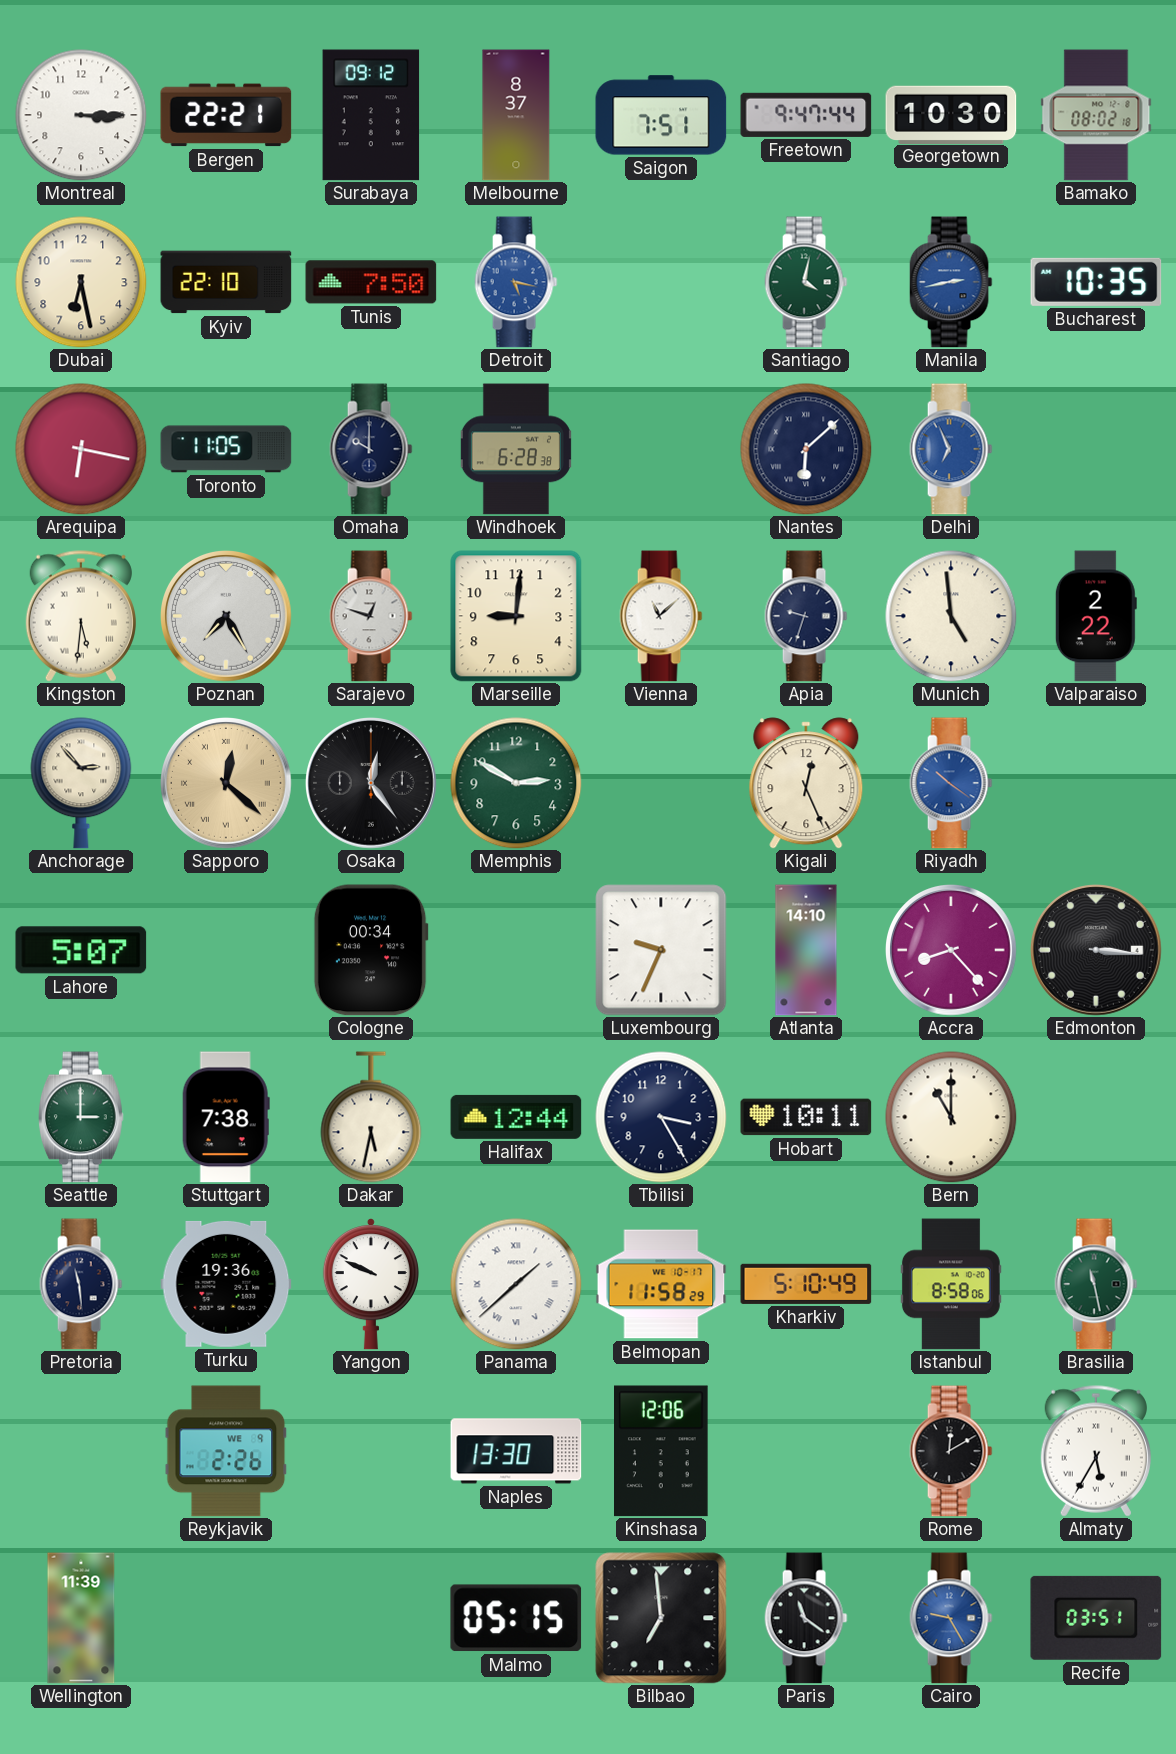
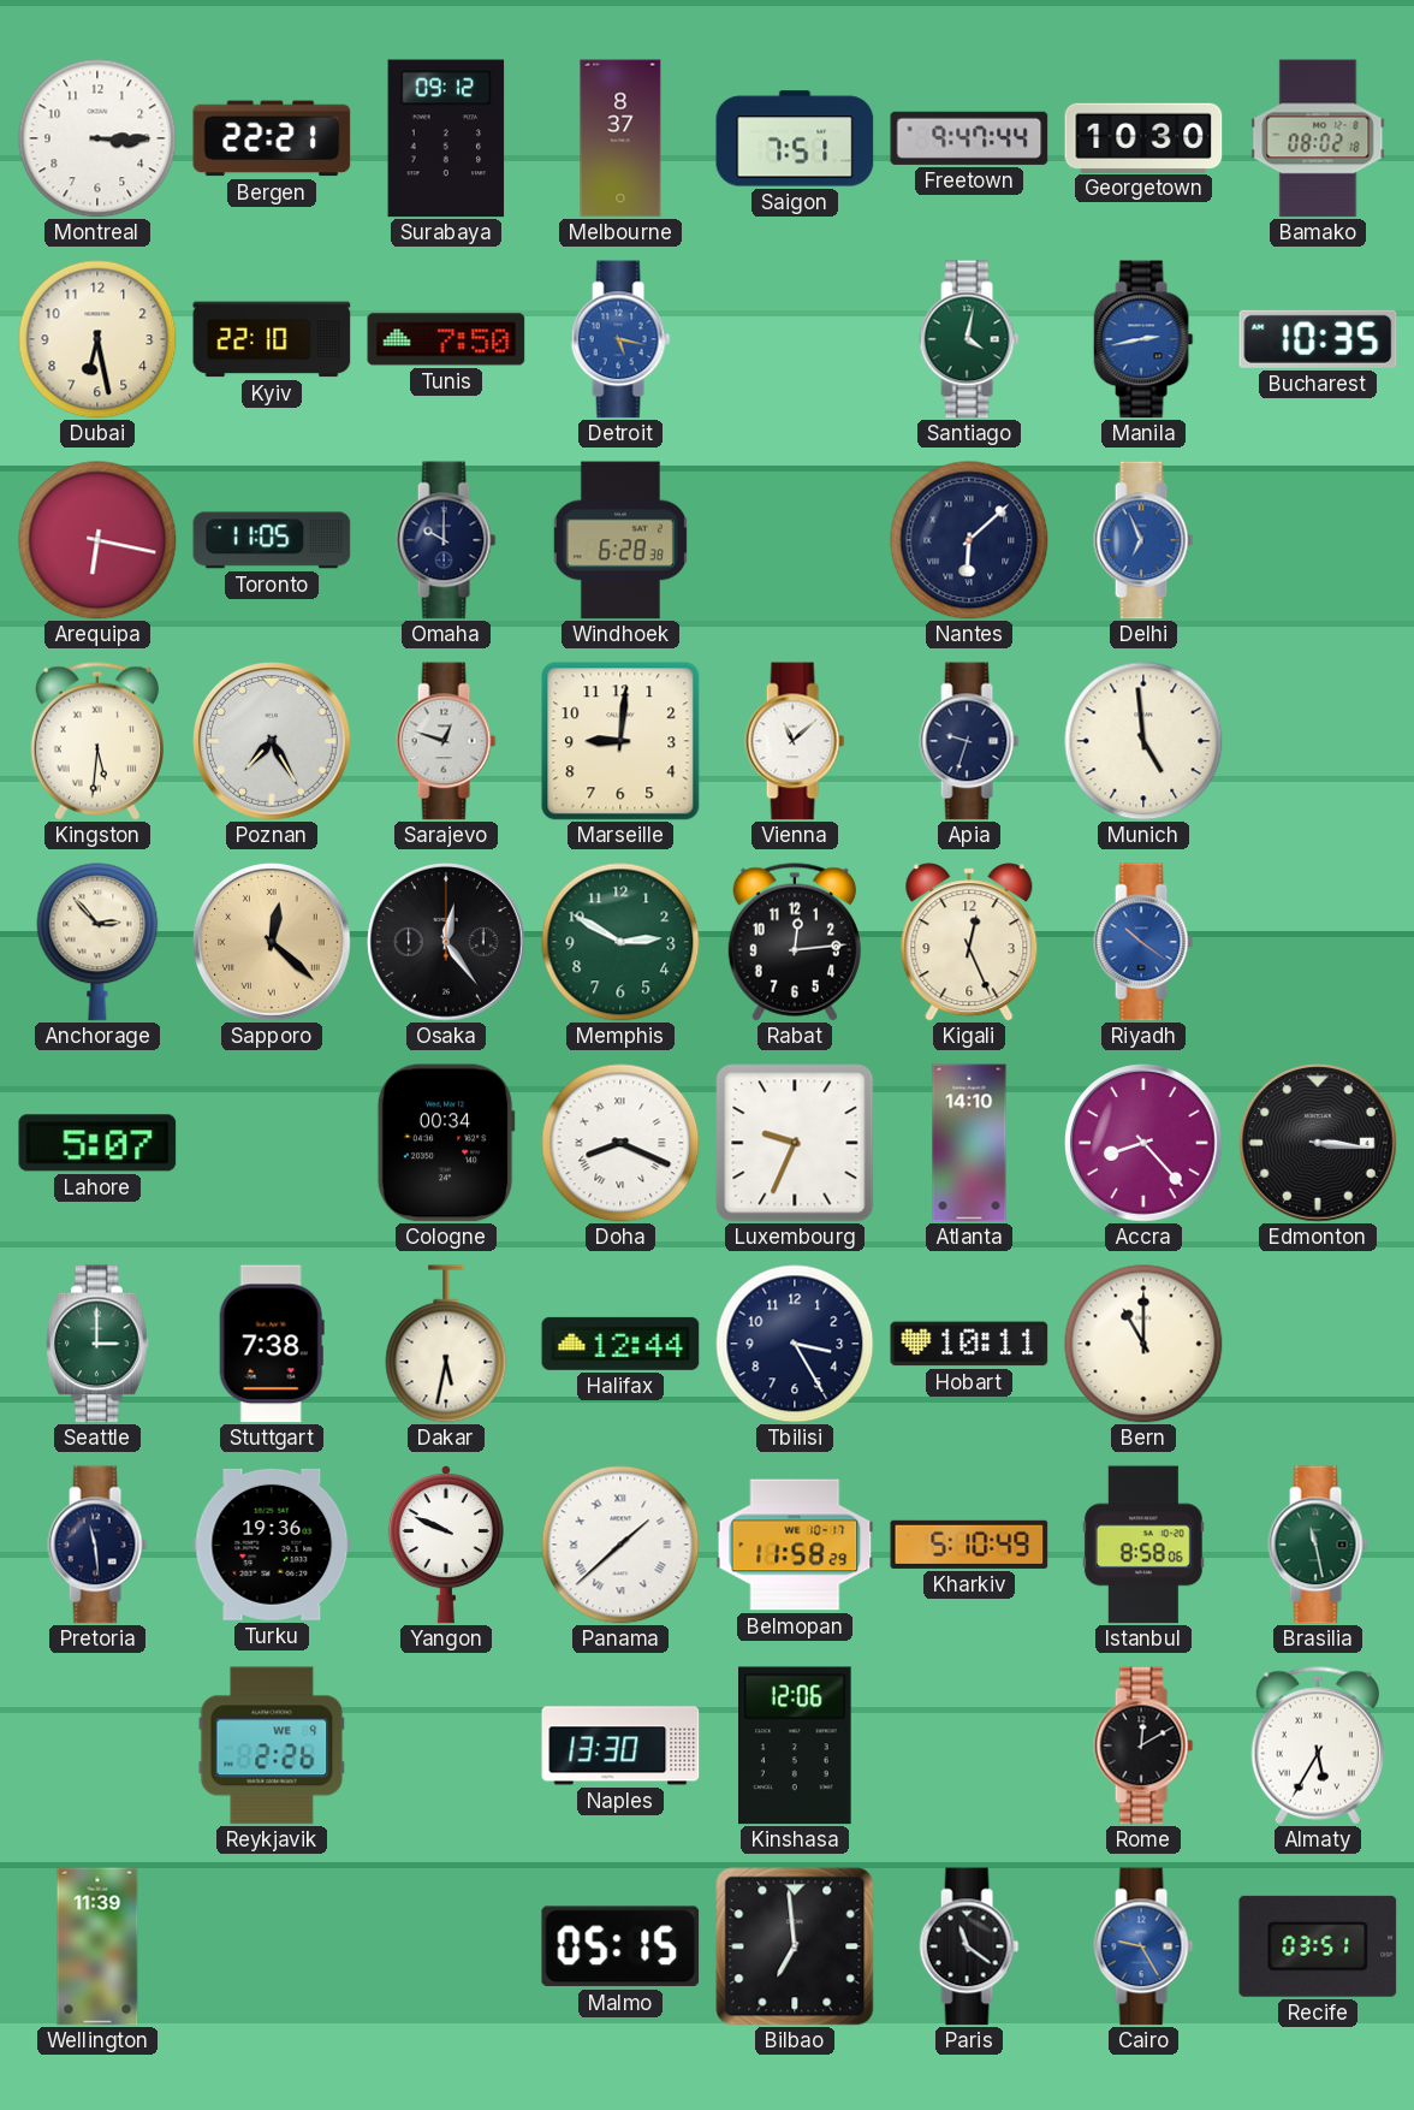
Valparaiso: 2:22 -> none
Rabat: none -> 12:14
Doha: none -> 8:19
